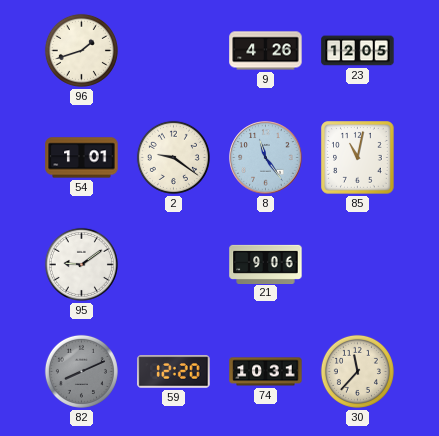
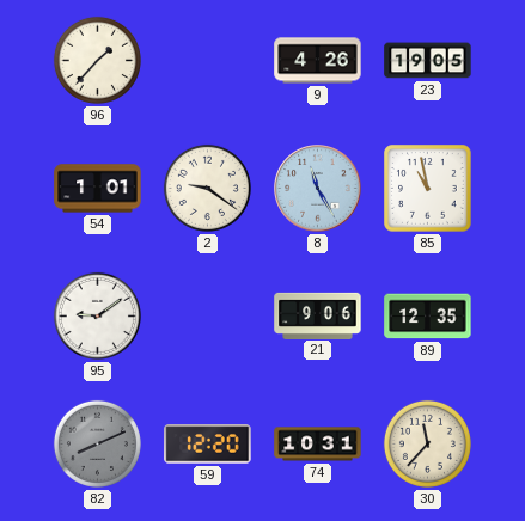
96: 1:42 -> 1:37
23: 12:05 -> 19:05
8: 11:24 -> 11:25
85: 11:02 -> 10:58
89: none -> 12:35
